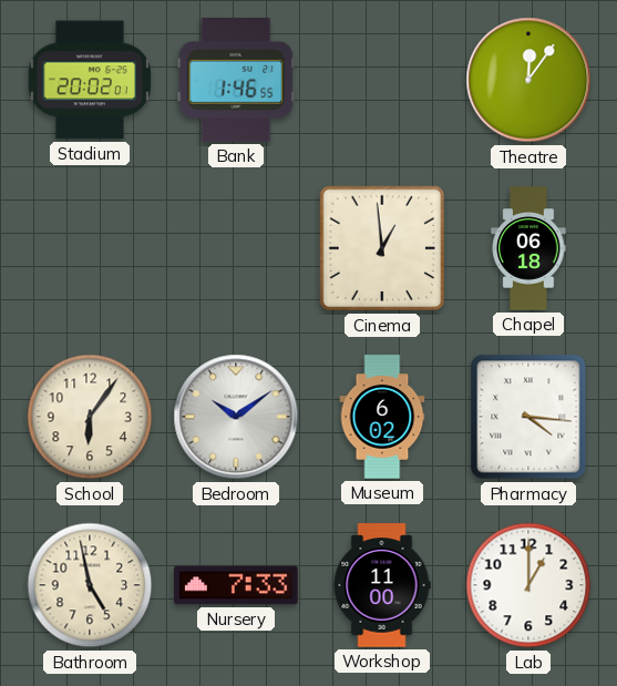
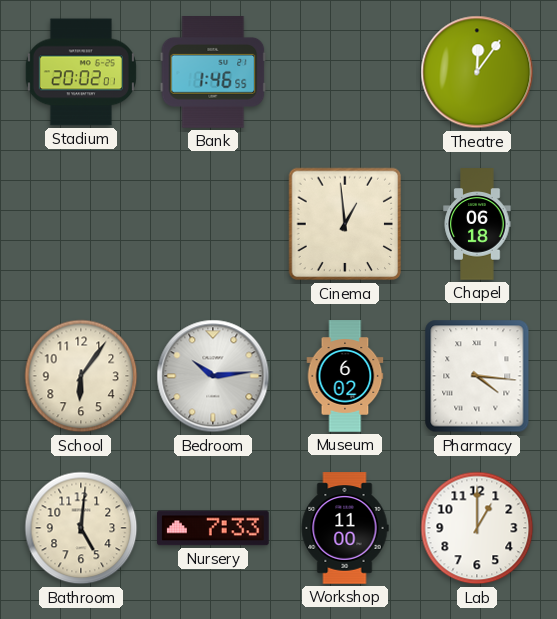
Bedroom: 10:09 -> 10:14
Bathroom: 4:58 -> 5:01
